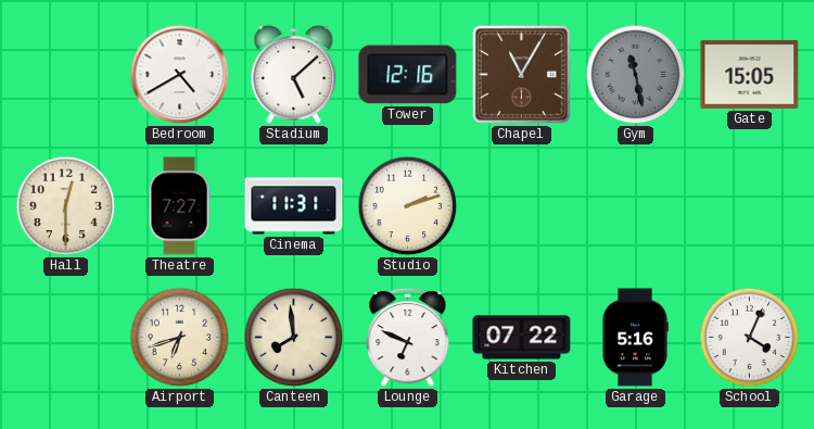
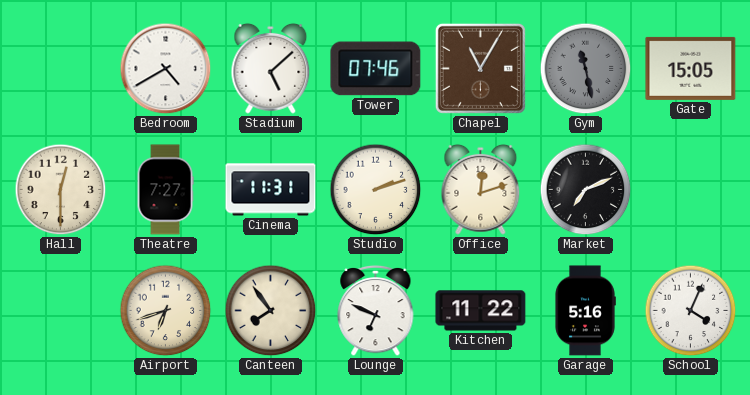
Tower: 12:16 -> 07:46
Office: none -> 12:12
Market: none -> 7:11
Canteen: 7:59 -> 7:54
Kitchen: 07:22 -> 11:22
